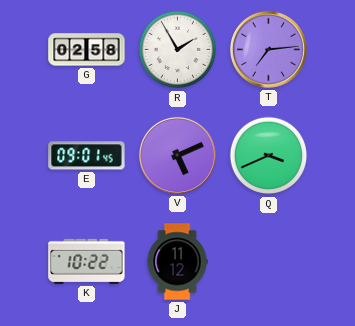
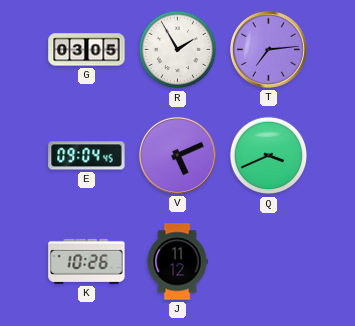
G: 02:58 -> 03:05
E: 09:01 -> 09:04
K: 10:22 -> 10:26
